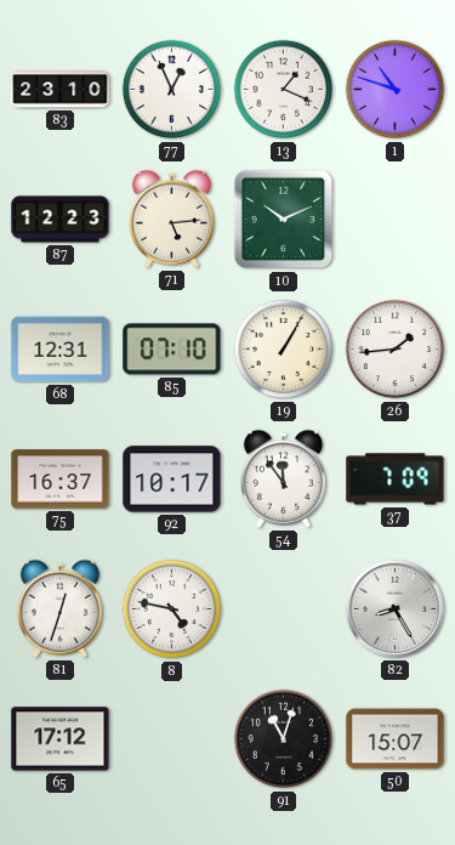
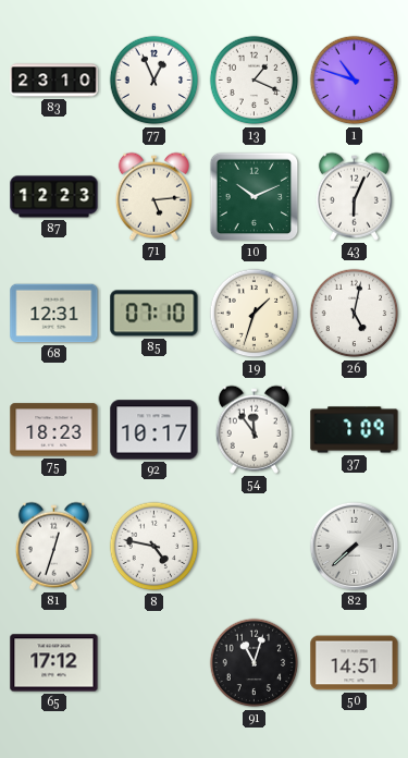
43: none -> 6:04
19: 1:05 -> 1:33
26: 1:44 -> 5:02
75: 16:37 -> 18:23
82: 8:25 -> 7:38
50: 15:07 -> 14:51
